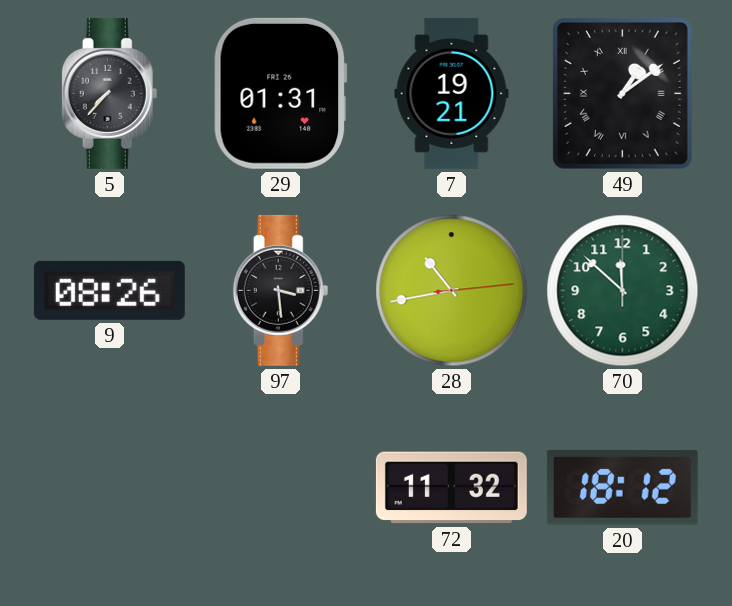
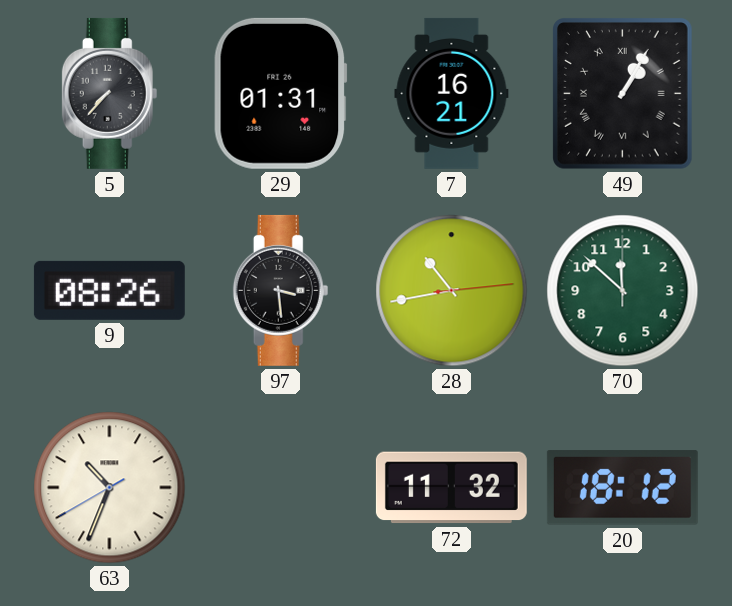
7: 19:21 -> 16:21
49: 1:09 -> 1:05
63: none -> 10:33
